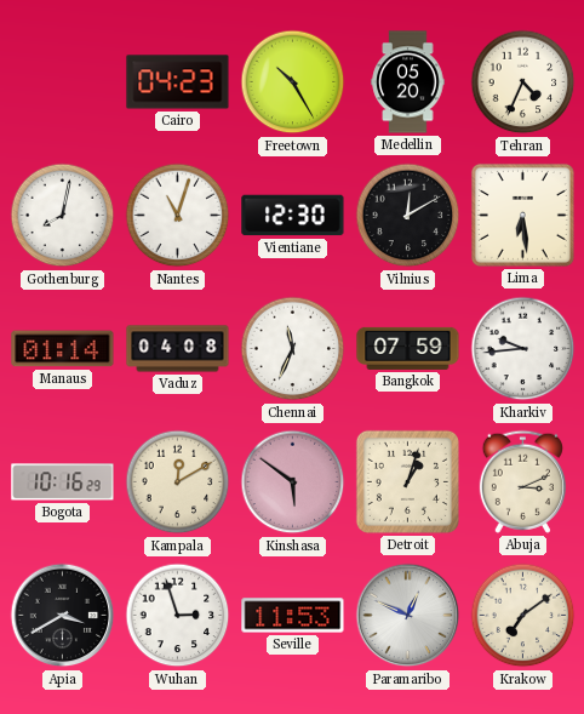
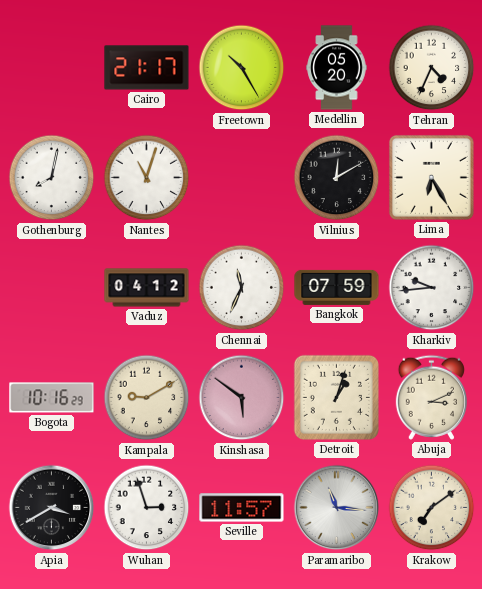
Cairo: 04:23 -> 21:17
Vientiane: 12:30 -> none
Lima: 6:29 -> 6:25
Manaus: 01:14 -> none
Vaduz: 04:08 -> 04:12
Kampala: 12:10 -> 9:10
Seville: 11:53 -> 11:57
Paramaribo: 12:49 -> 11:16
